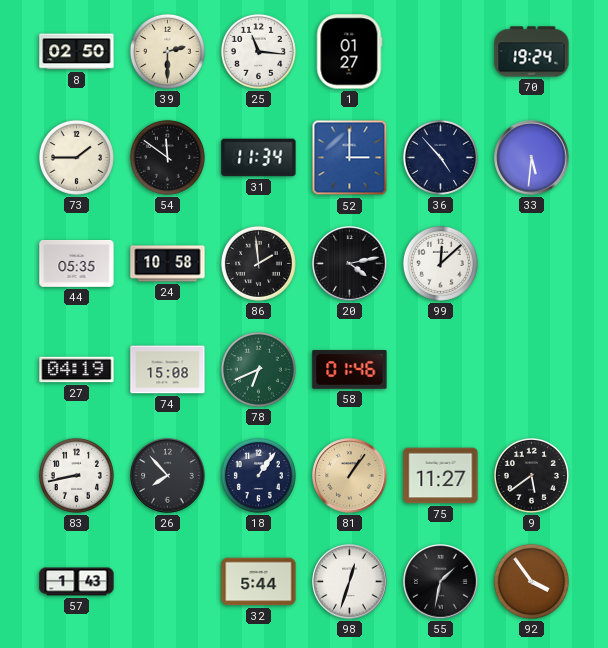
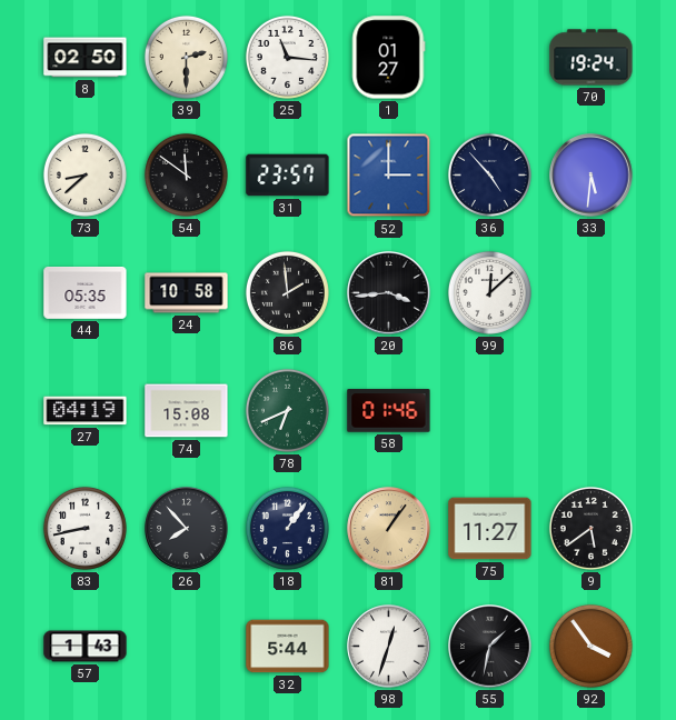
73: 1:45 -> 8:38
31: 11:34 -> 23:57
20: 4:13 -> 3:44
